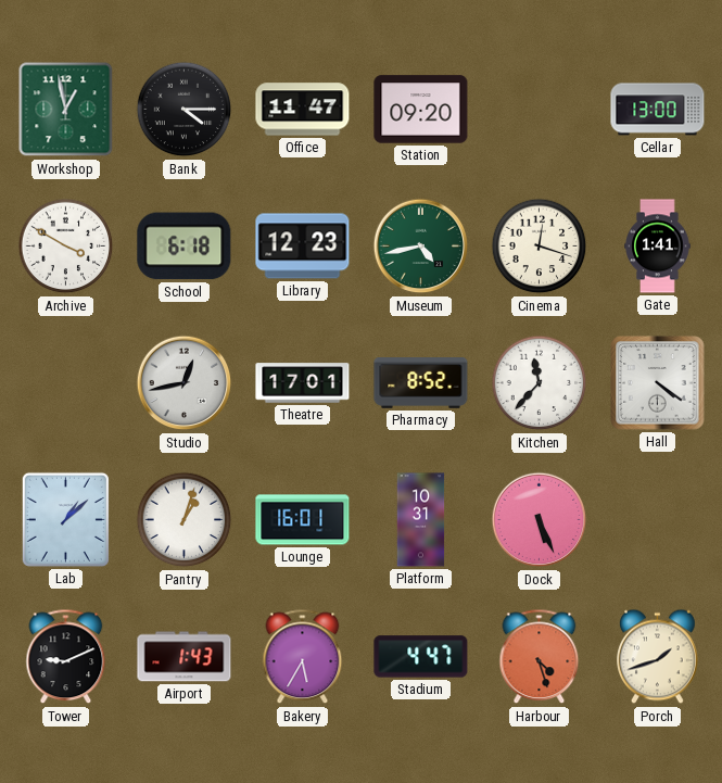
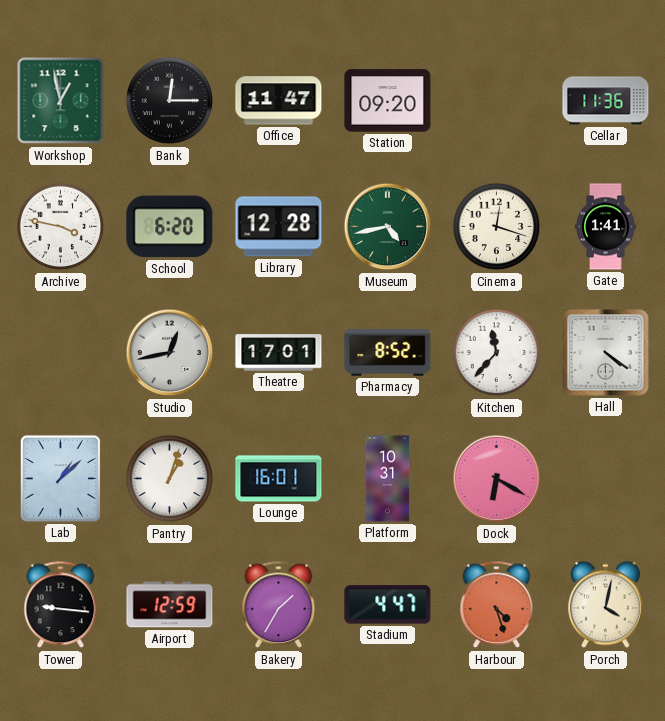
Bank: 4:15 -> 12:15
Cellar: 13:00 -> 11:36
Archive: 3:50 -> 3:47
School: 6:18 -> 6:20
Library: 12:23 -> 12:28
Dock: 5:26 -> 6:20
Tower: 9:11 -> 9:16
Airport: 1:43 -> 12:59
Bakery: 5:35 -> 1:35
Porch: 1:42 -> 4:02
